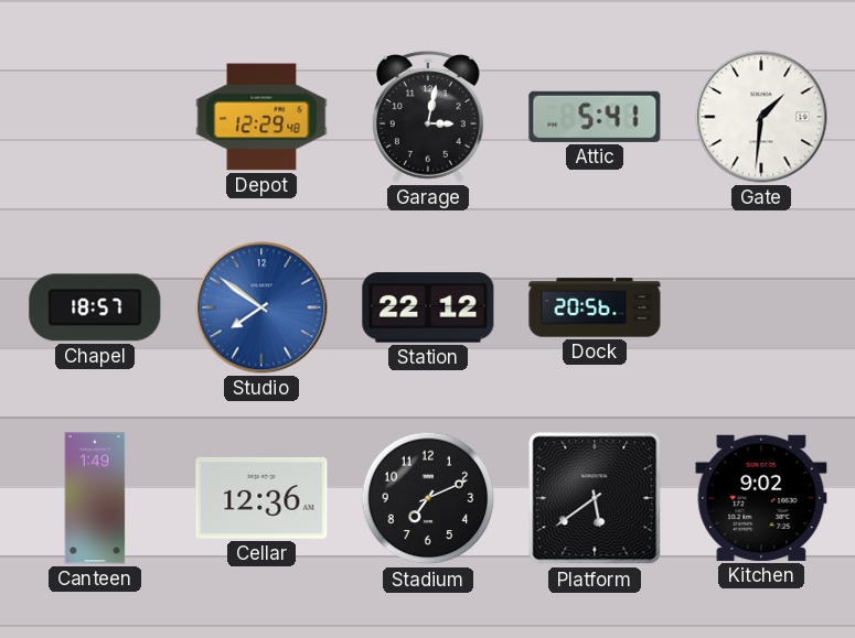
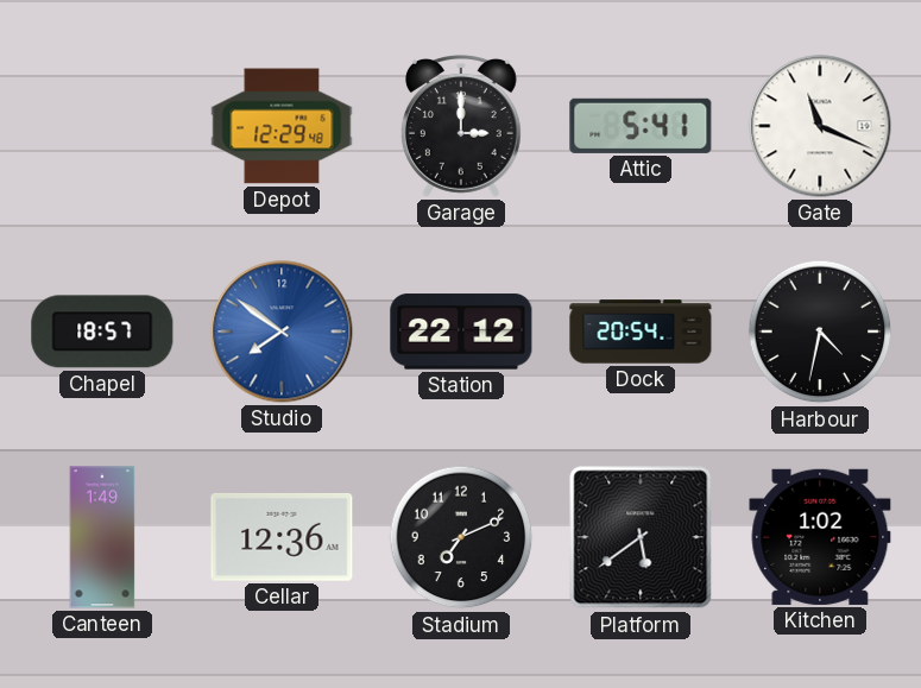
Garage: 3:02 -> 3:00
Gate: 1:31 -> 11:19
Dock: 20:56 -> 20:54
Harbour: none -> 4:32
Kitchen: 9:02 -> 1:02
